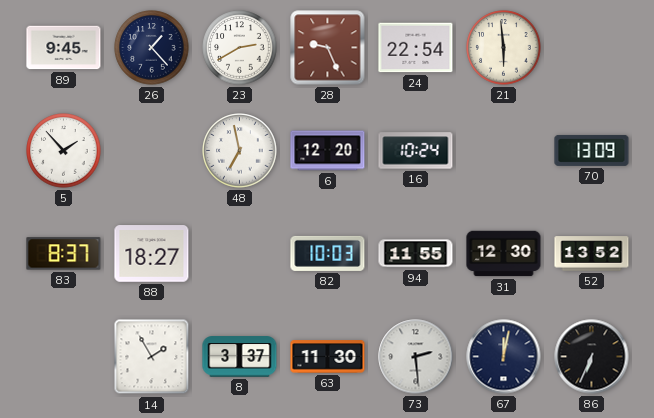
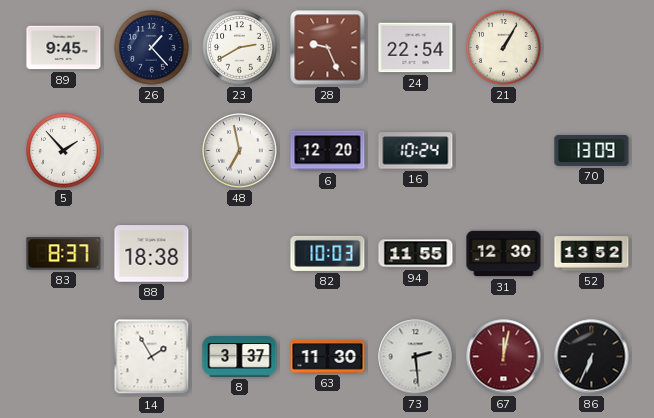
21: 5:59 -> 1:05
88: 18:27 -> 18:38
67 dial: navy -> burgundy
